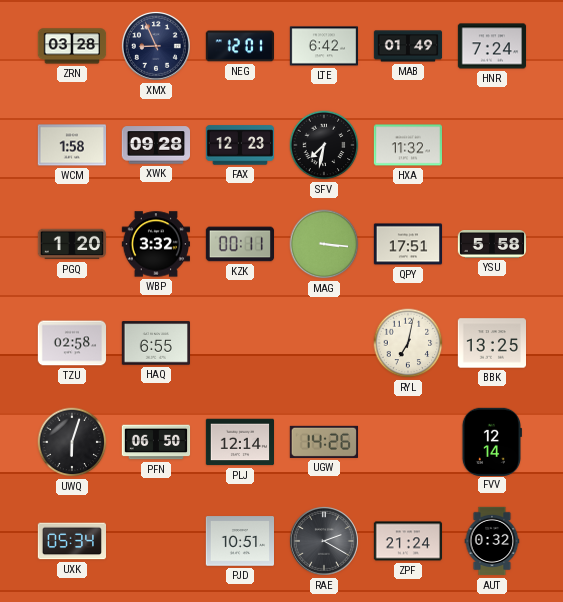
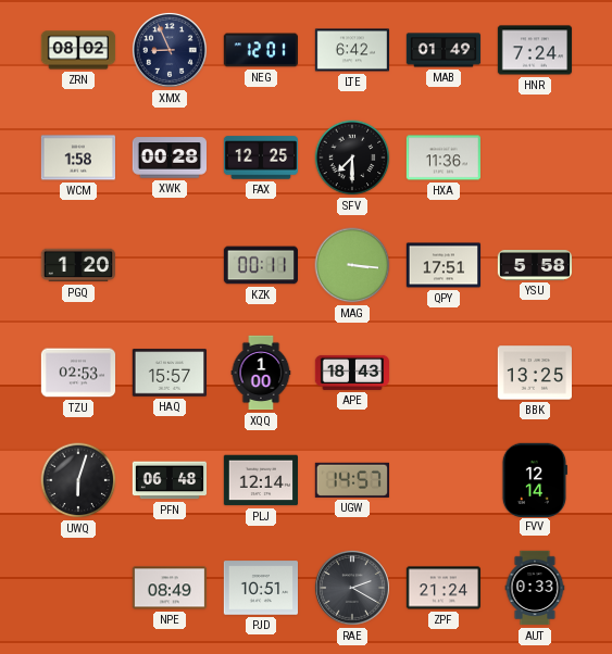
ZRN: 03:28 -> 08:02
XWK: 09:28 -> 00:28
FAX: 12:23 -> 12:25
SFV: 7:32 -> 7:30
HXA: 11:32 -> 11:36
WBP: 3:32 -> none
TZU: 02:58 -> 02:53
HAQ: 6:55 -> 15:57
XQQ: none -> 1:00
APE: none -> 18:43
RYL: 7:02 -> none
PFN: 06:50 -> 06:48
UGW: 14:26 -> 14:57
UXK: 05:34 -> none
NPE: none -> 08:49
AUT: 0:32 -> 0:33
